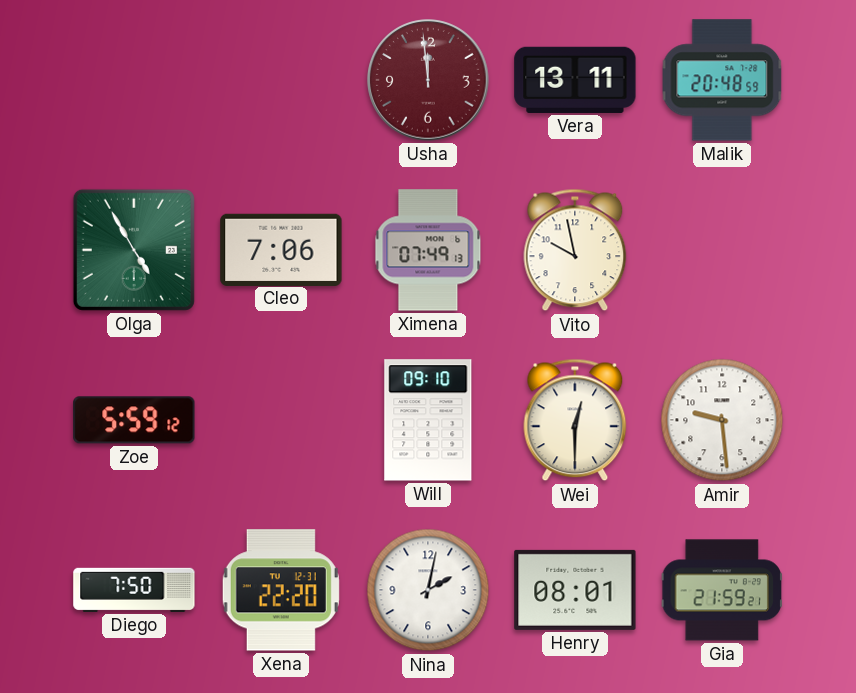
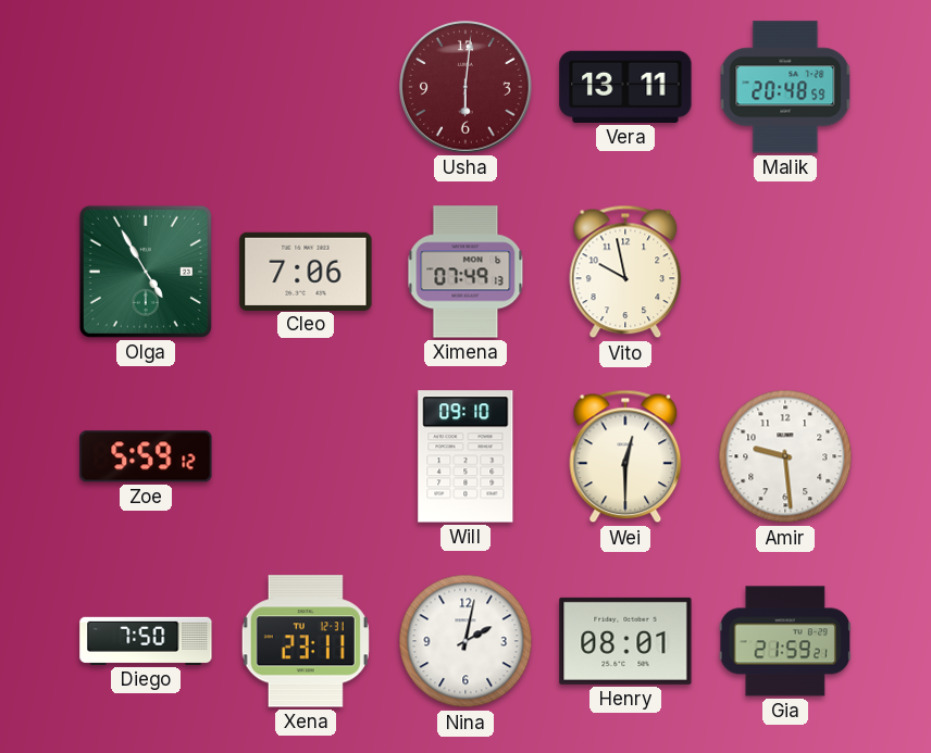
Usha: 11:59 -> 6:01
Xena: 22:20 -> 23:11
